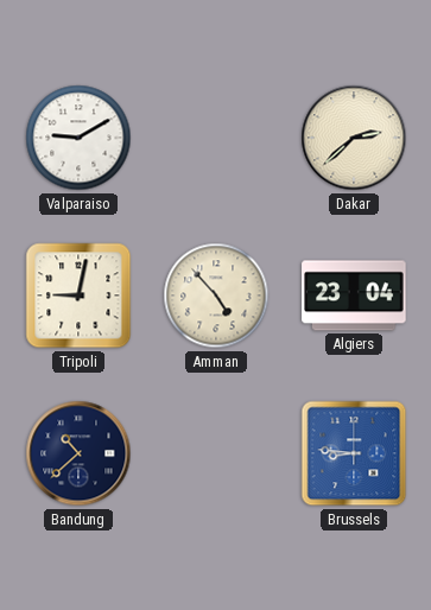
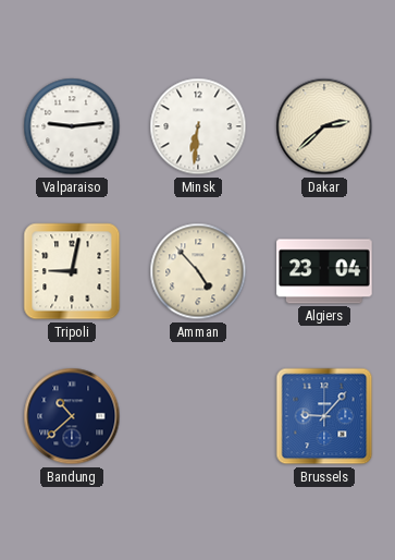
Valparaiso: 9:10 -> 9:14
Minsk: none -> 6:31
Brussels: 8:46 -> 9:07
